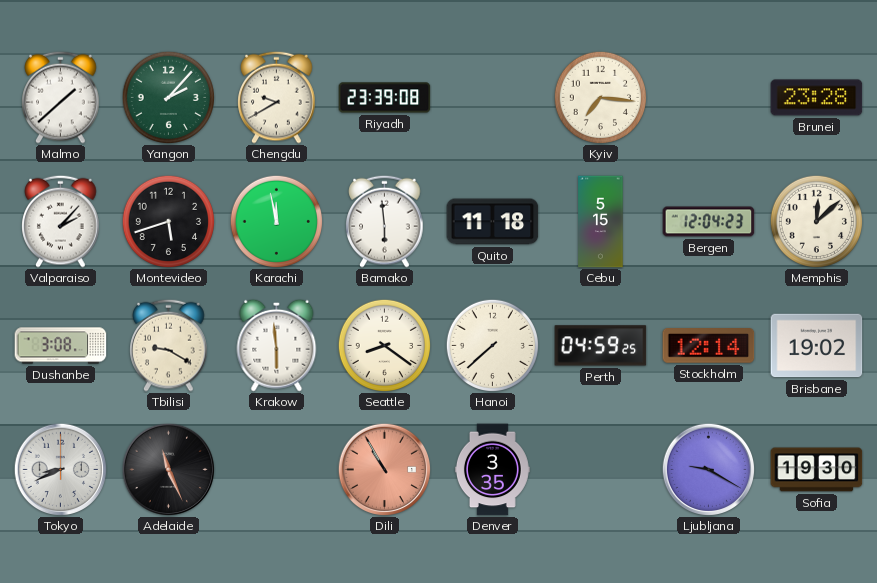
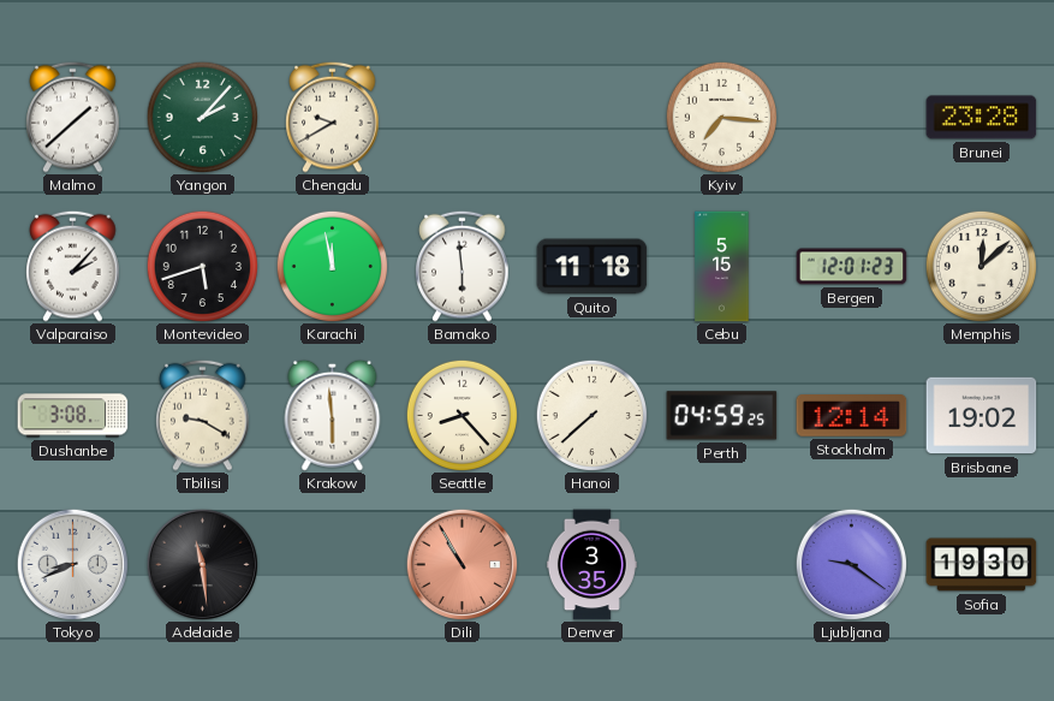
Riyadh: 23:39 -> none
Bergen: 12:04 -> 12:01
Seattle: 8:21 -> 8:23
Adelaide: 11:26 -> 11:29
Ljubljana: 9:20 -> 9:21
